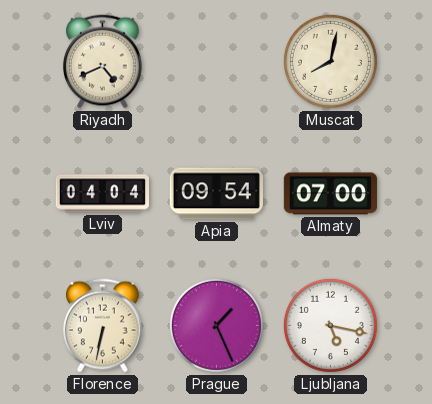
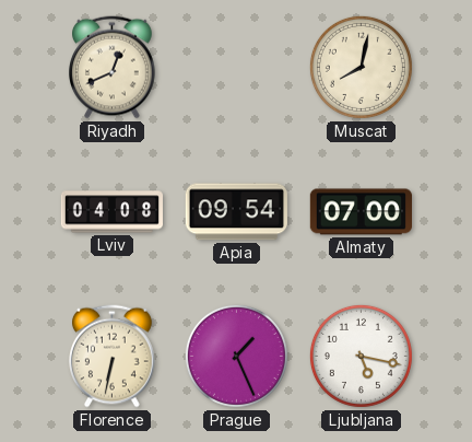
Riyadh: 4:41 -> 12:41
Lviv: 04:04 -> 04:08
